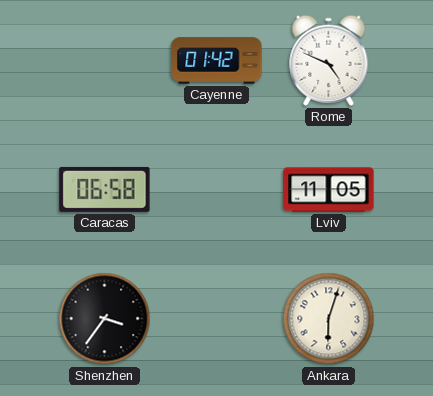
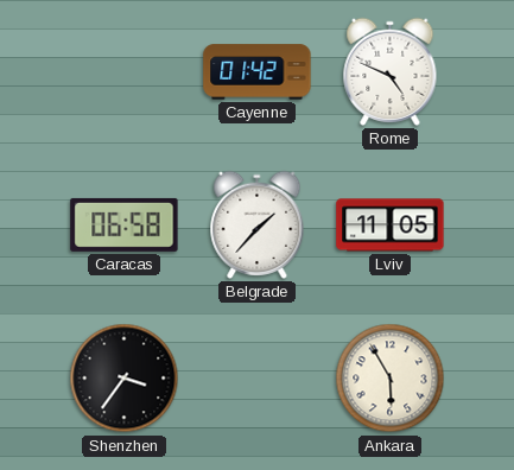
Belgrade: none -> 1:37
Ankara: 6:03 -> 5:55
